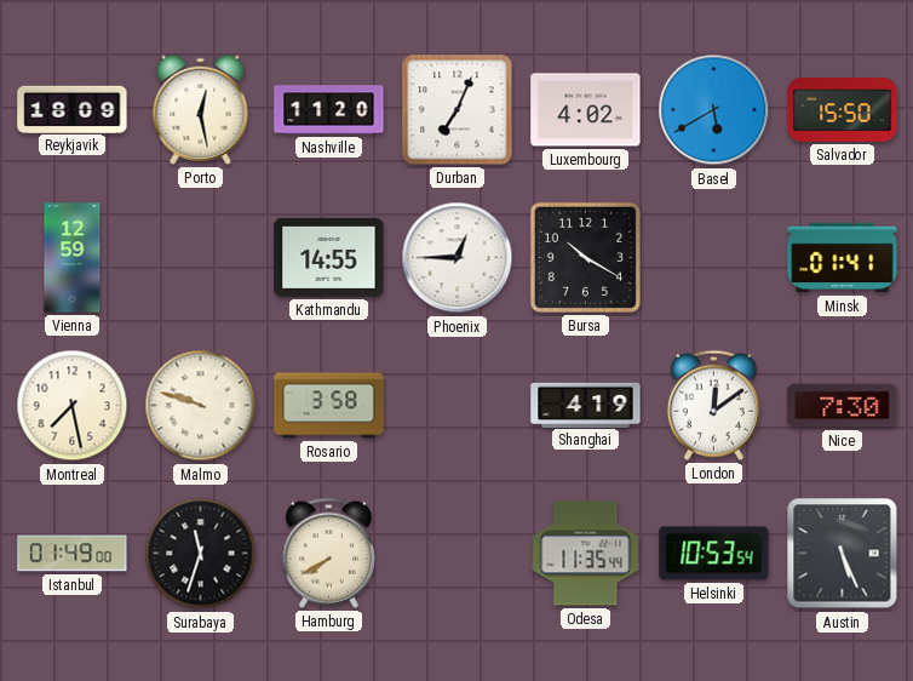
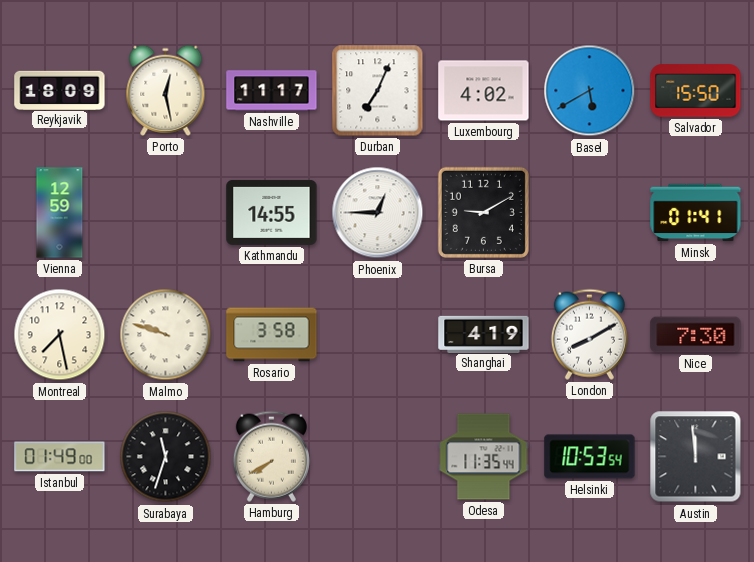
Nashville: 11:20 -> 11:17
Bursa: 10:20 -> 9:10
London: 12:09 -> 8:10
Austin: 5:26 -> 11:59
